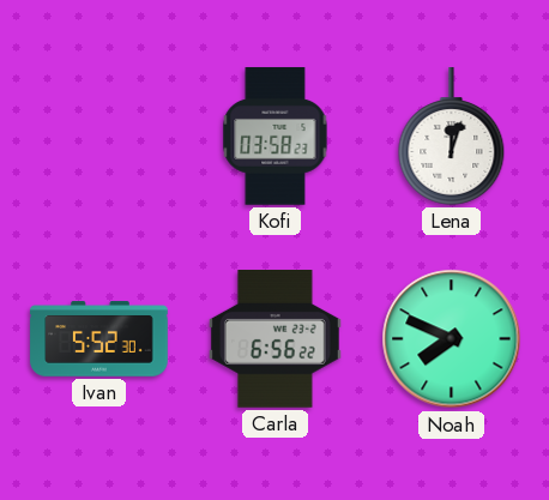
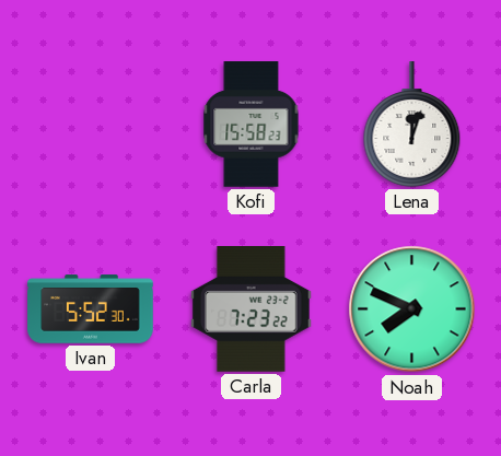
Kofi: 03:58 -> 15:58
Carla: 6:56 -> 7:23
